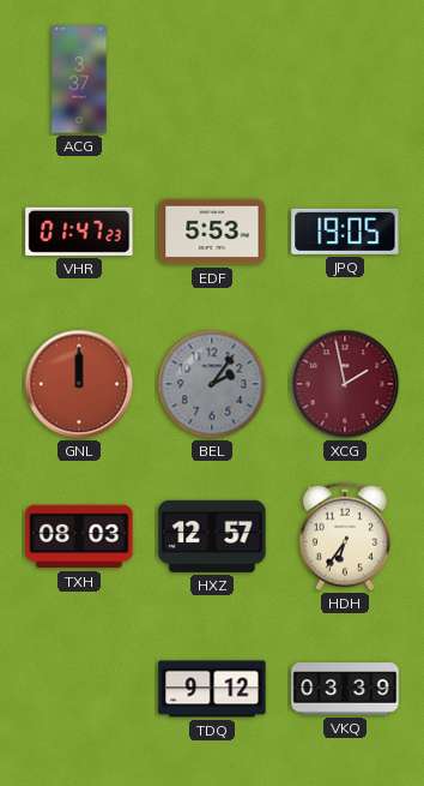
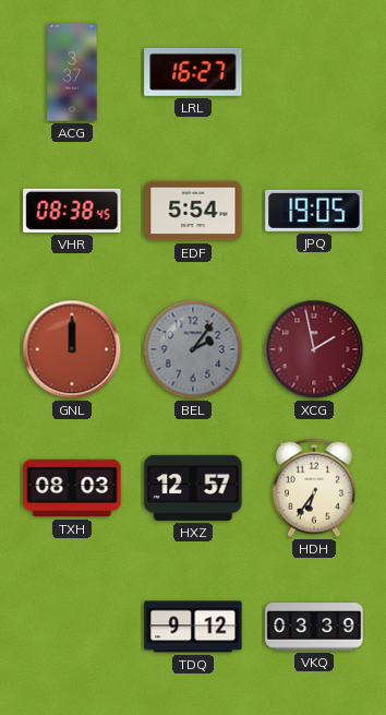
LRL: none -> 16:27
VHR: 01:47 -> 08:38
EDF: 5:53 -> 5:54
